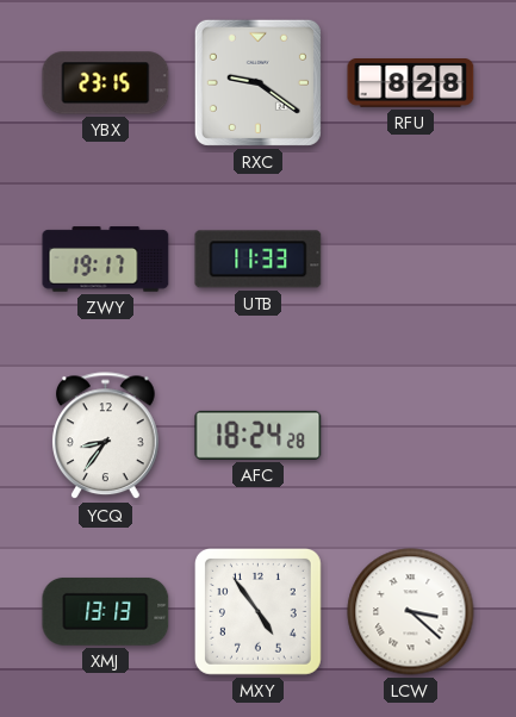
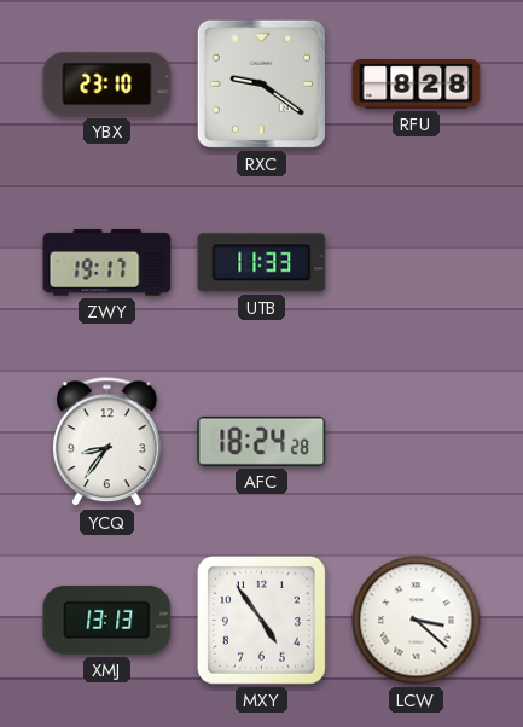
YBX: 23:15 -> 23:10
